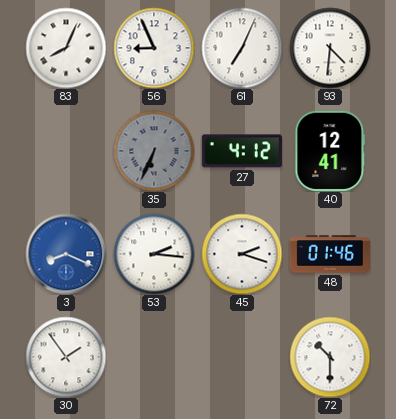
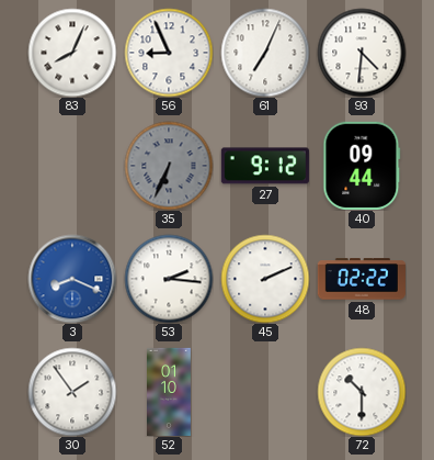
27: 4:12 -> 9:12
40: 12:41 -> 09:44
45: 2:18 -> 2:11
48: 01:46 -> 02:22
52: none -> 01:10
